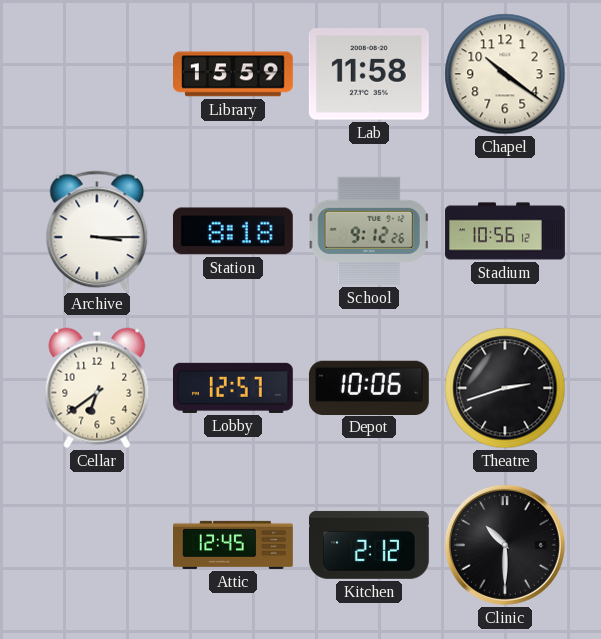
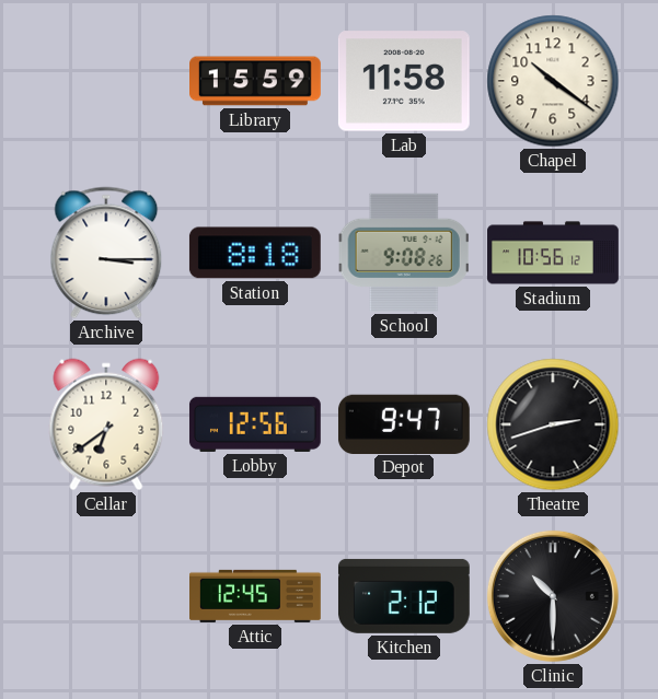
School: 9:12 -> 9:08
Lobby: 12:57 -> 12:56
Depot: 10:06 -> 9:47
